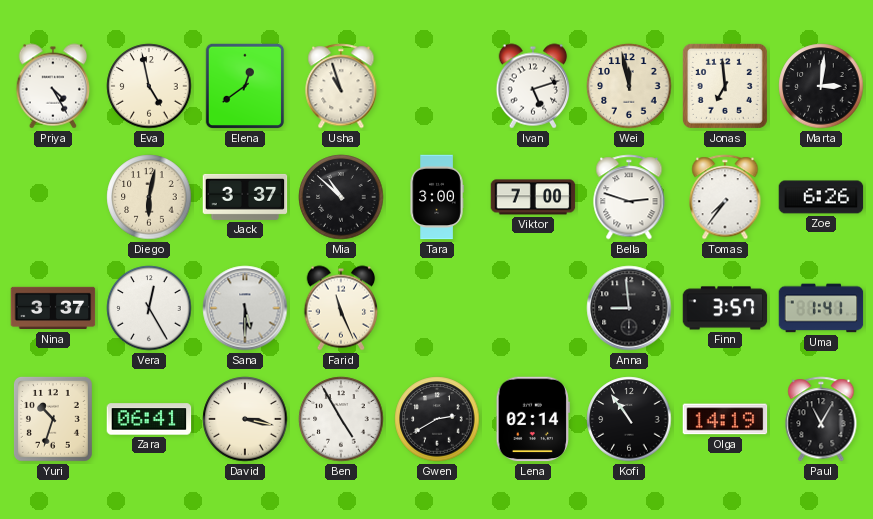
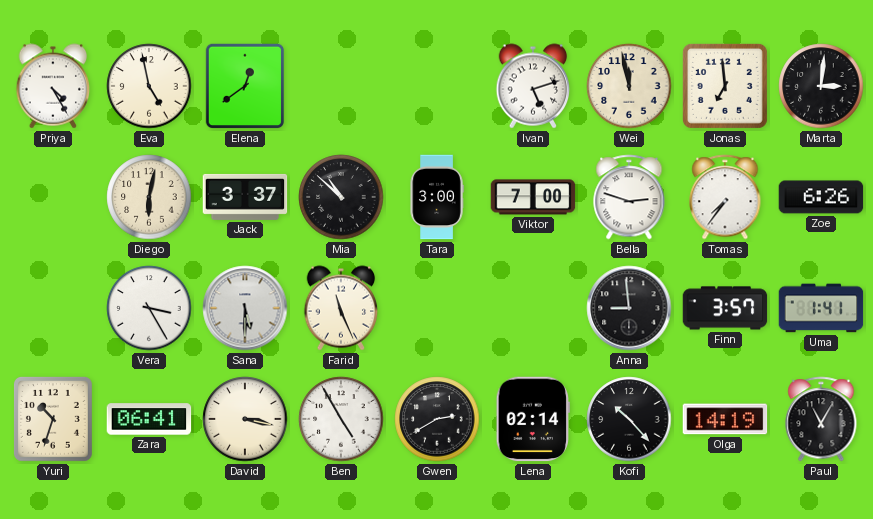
Usha: 10:57 -> none
Nina: 3:37 -> none
Vera: 12:25 -> 3:25
Kofi: 10:54 -> 10:23
